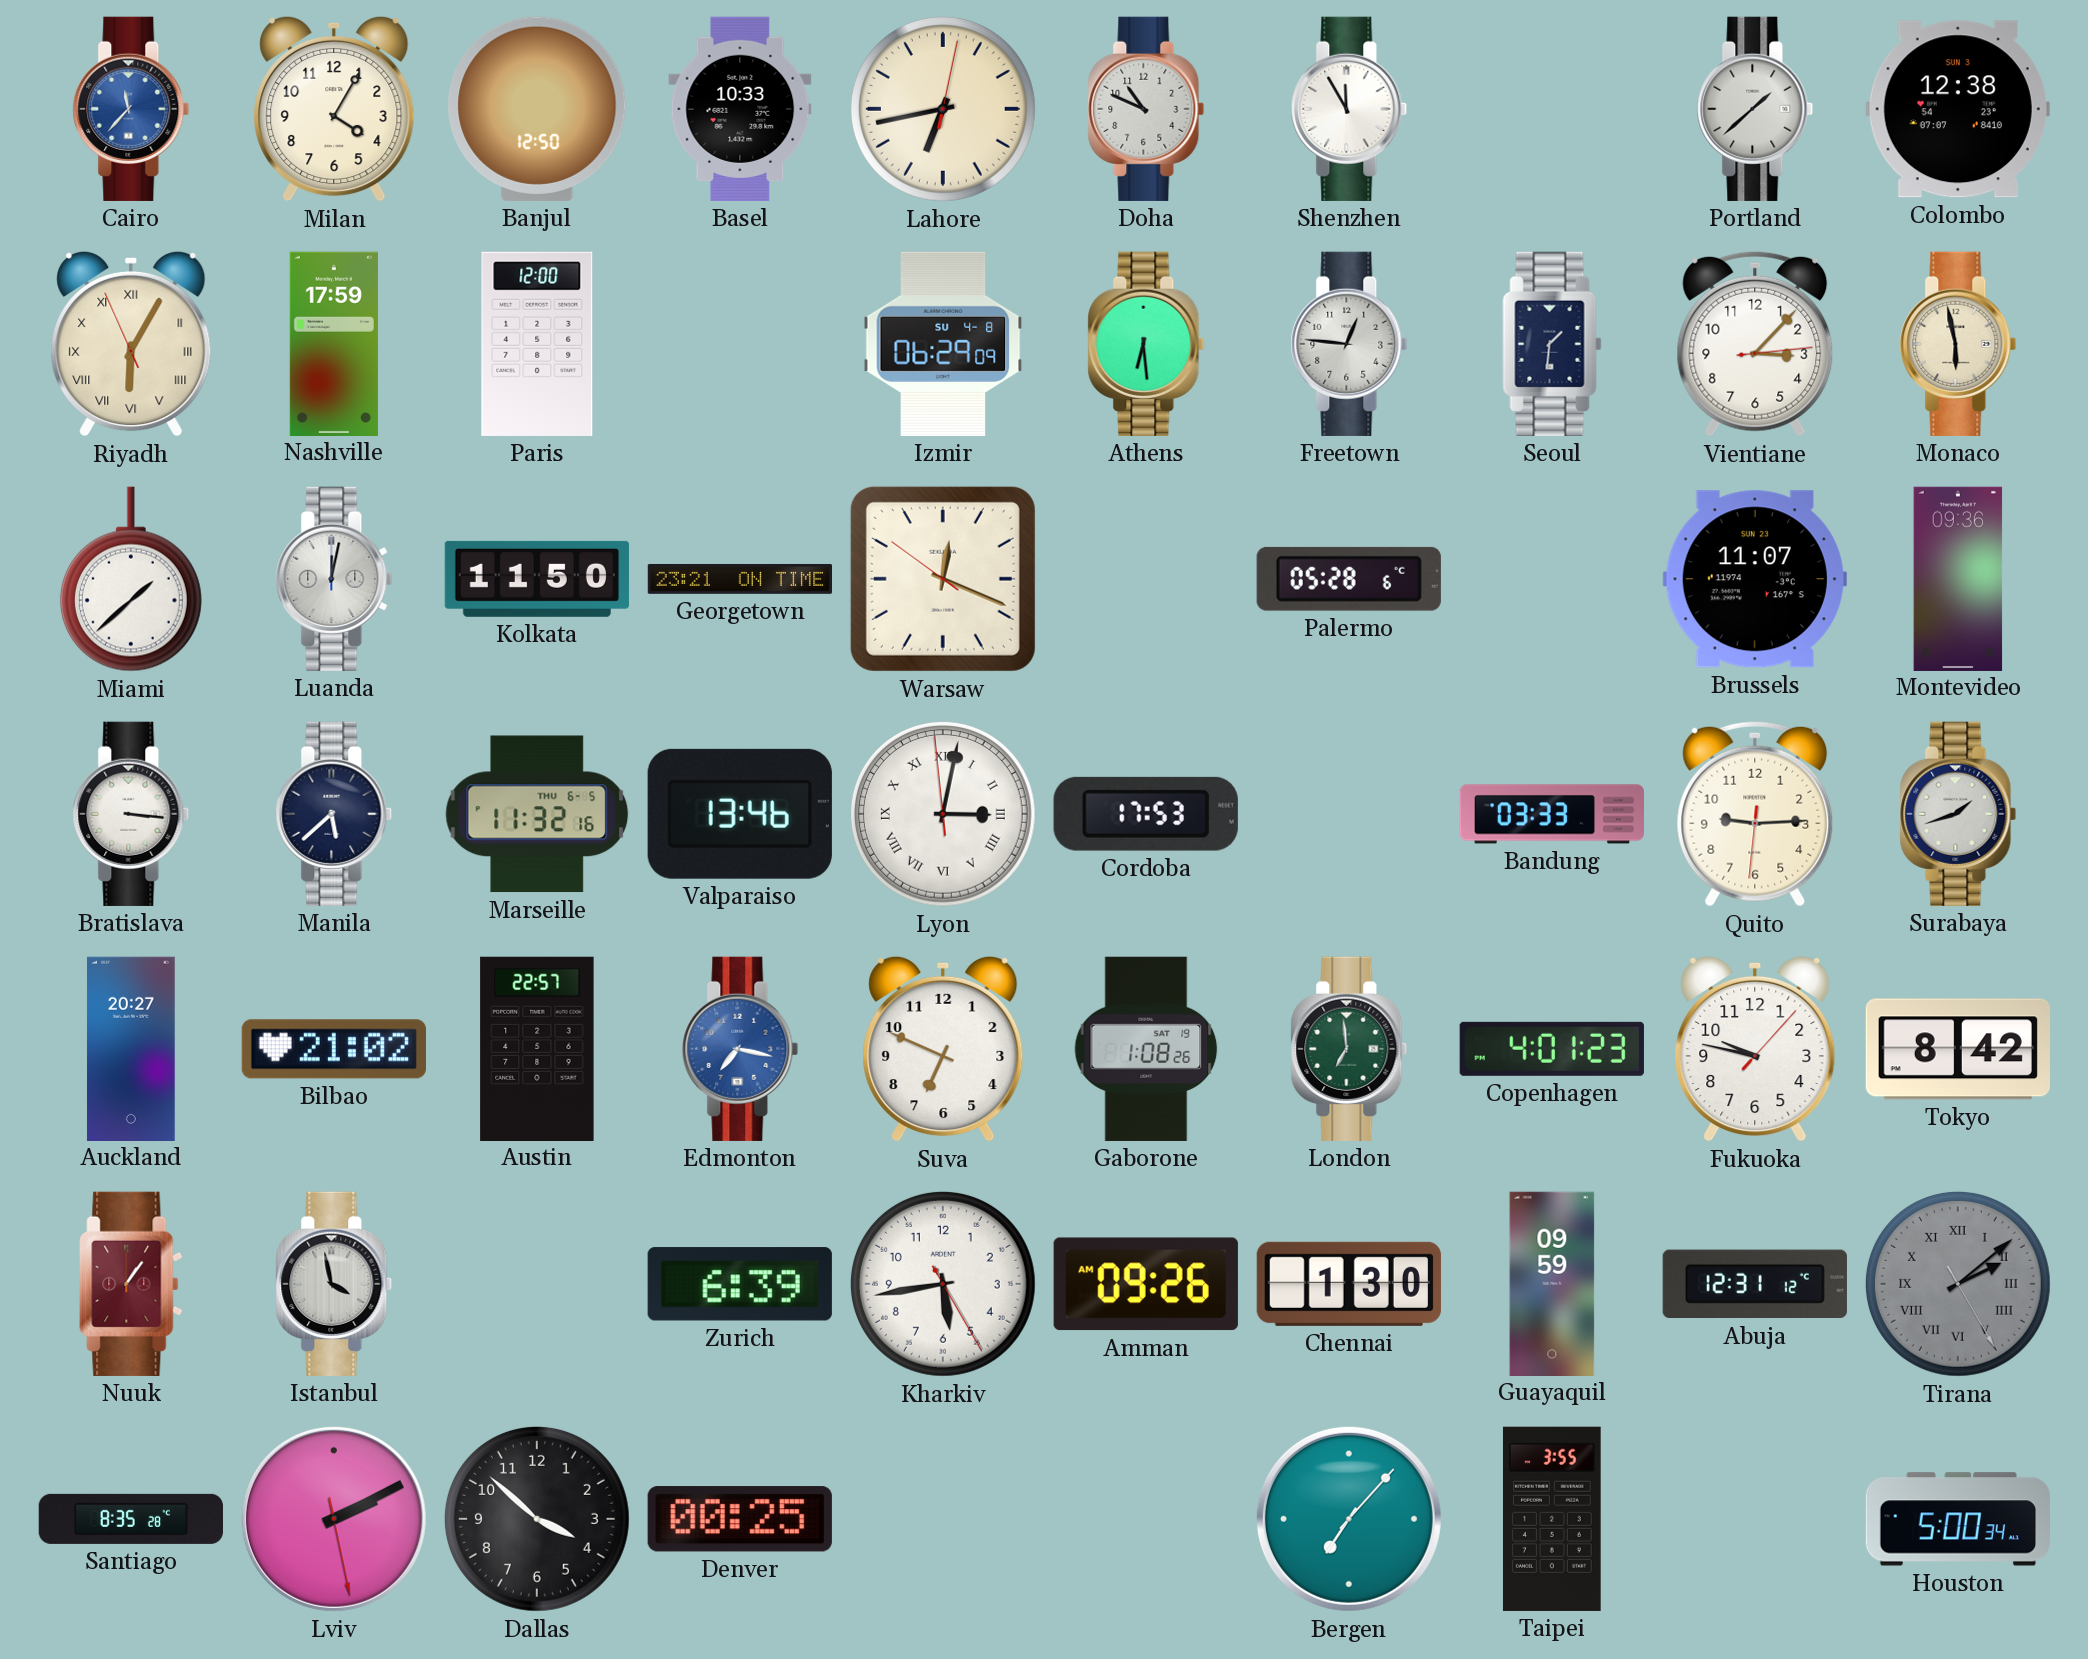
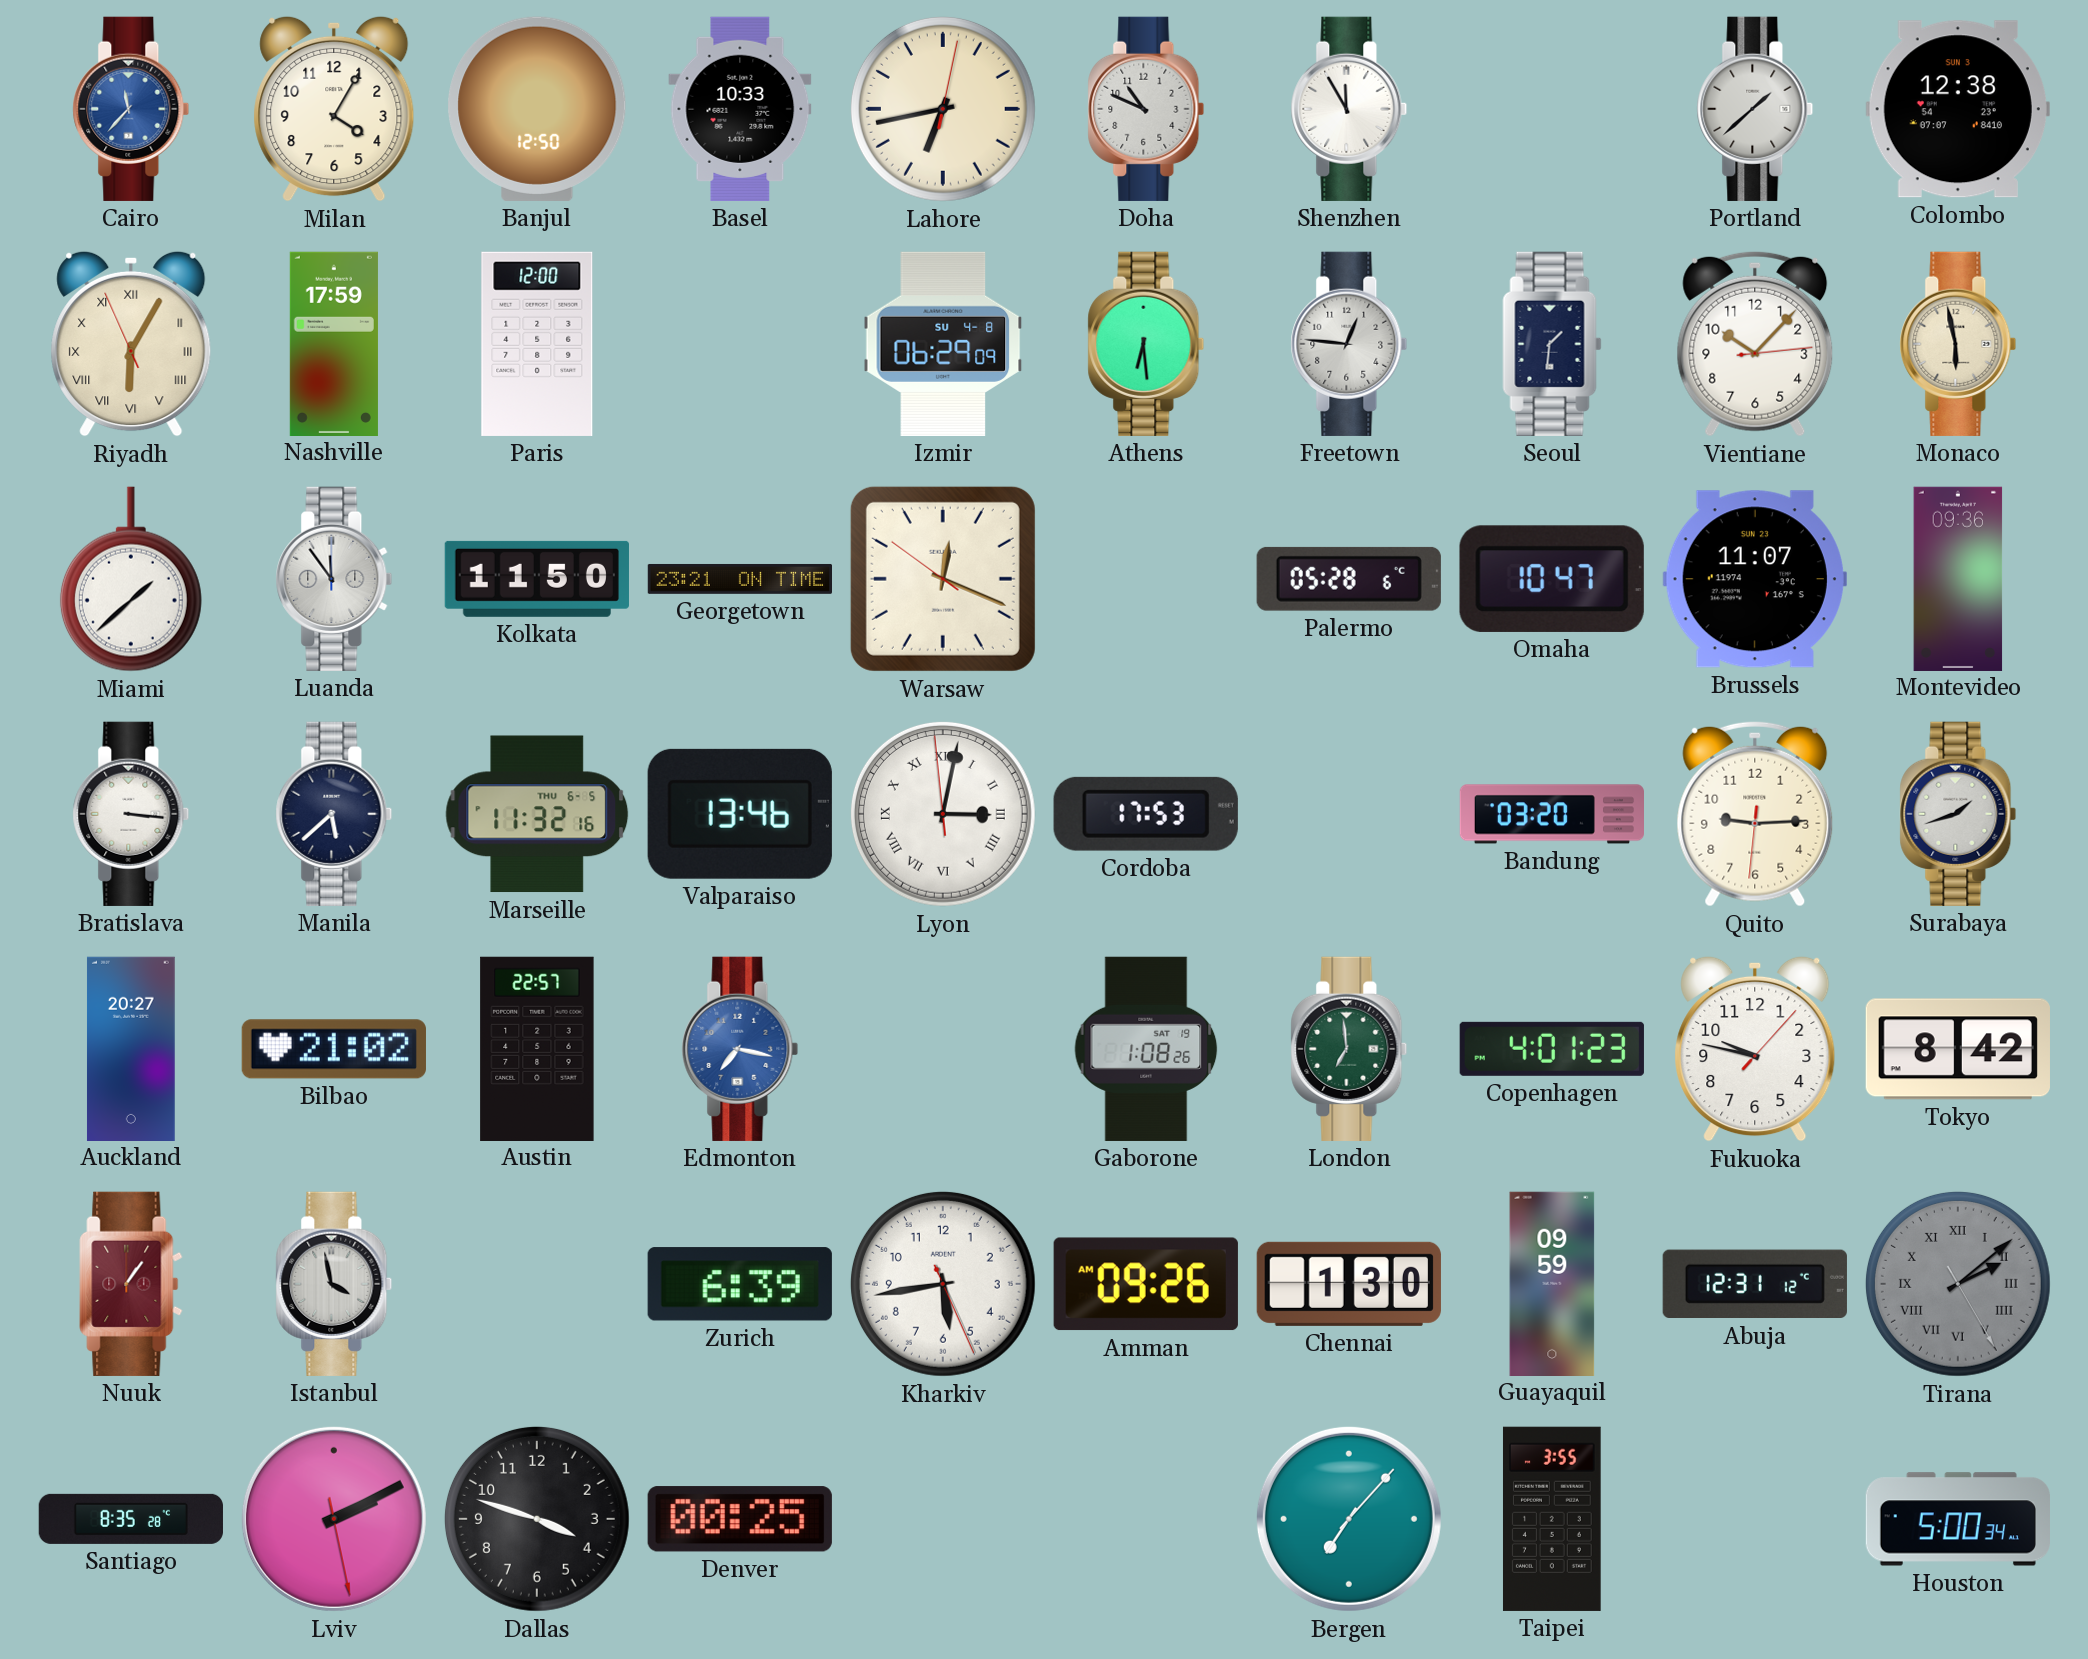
Vientiane: 3:07 -> 10:07
Luanda: 12:02 -> 11:54
Omaha: none -> 10:47
Bandung: 03:33 -> 03:20
Suva: 6:49 -> none
Kharkiv: 5:43:25 -> 5:43:26
Dallas: 3:52 -> 3:48
